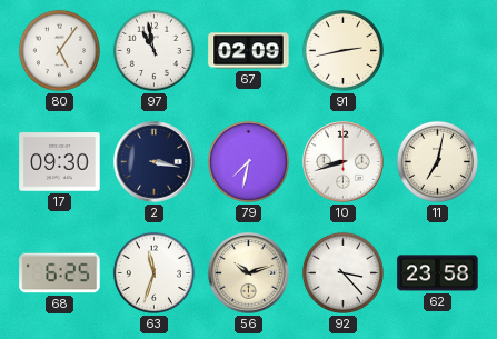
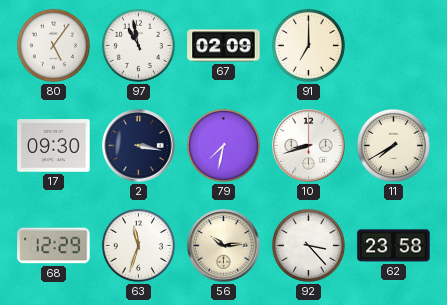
91: 2:43 -> 7:00
11: 7:02 -> 7:40
68: 6:25 -> 12:29
56: 10:12 -> 10:14
